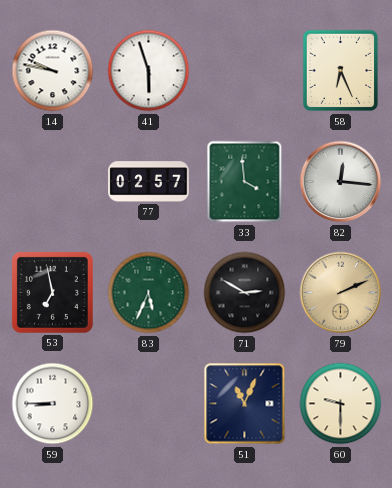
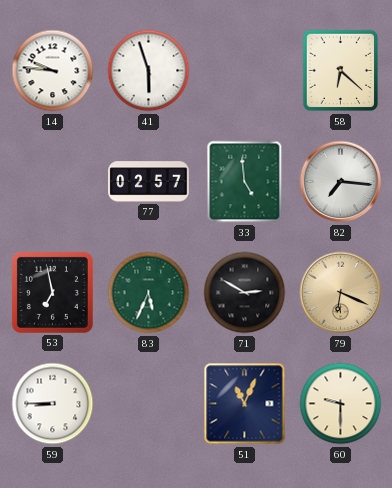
14: 9:47 -> 9:46
58: 6:26 -> 6:22
33: 3:59 -> 4:59
82: 12:16 -> 7:16
79: 2:11 -> 6:19
